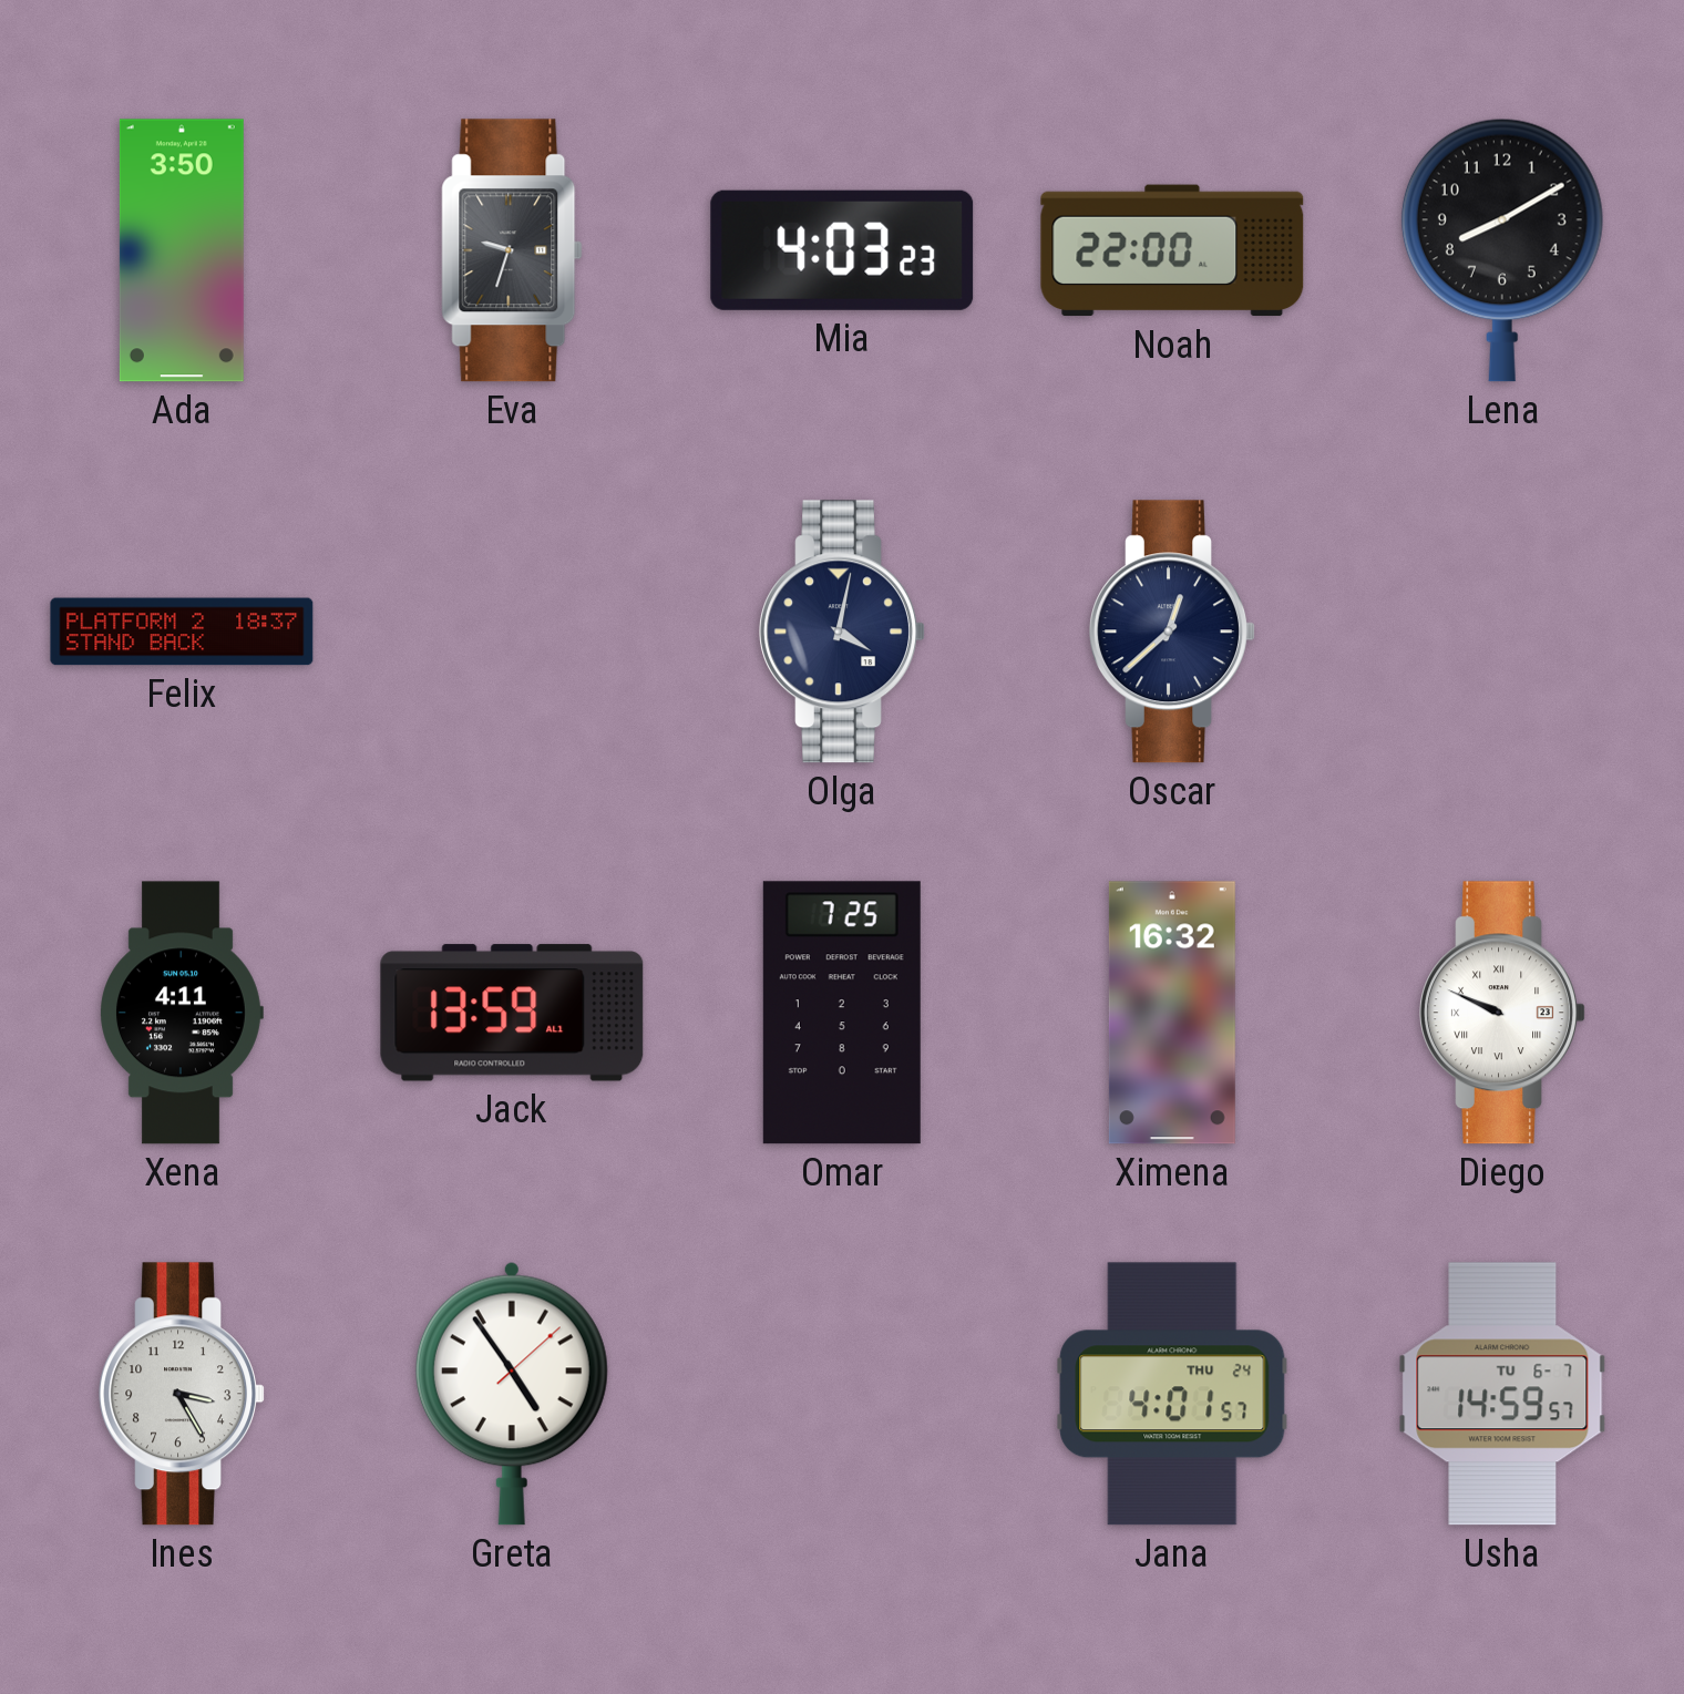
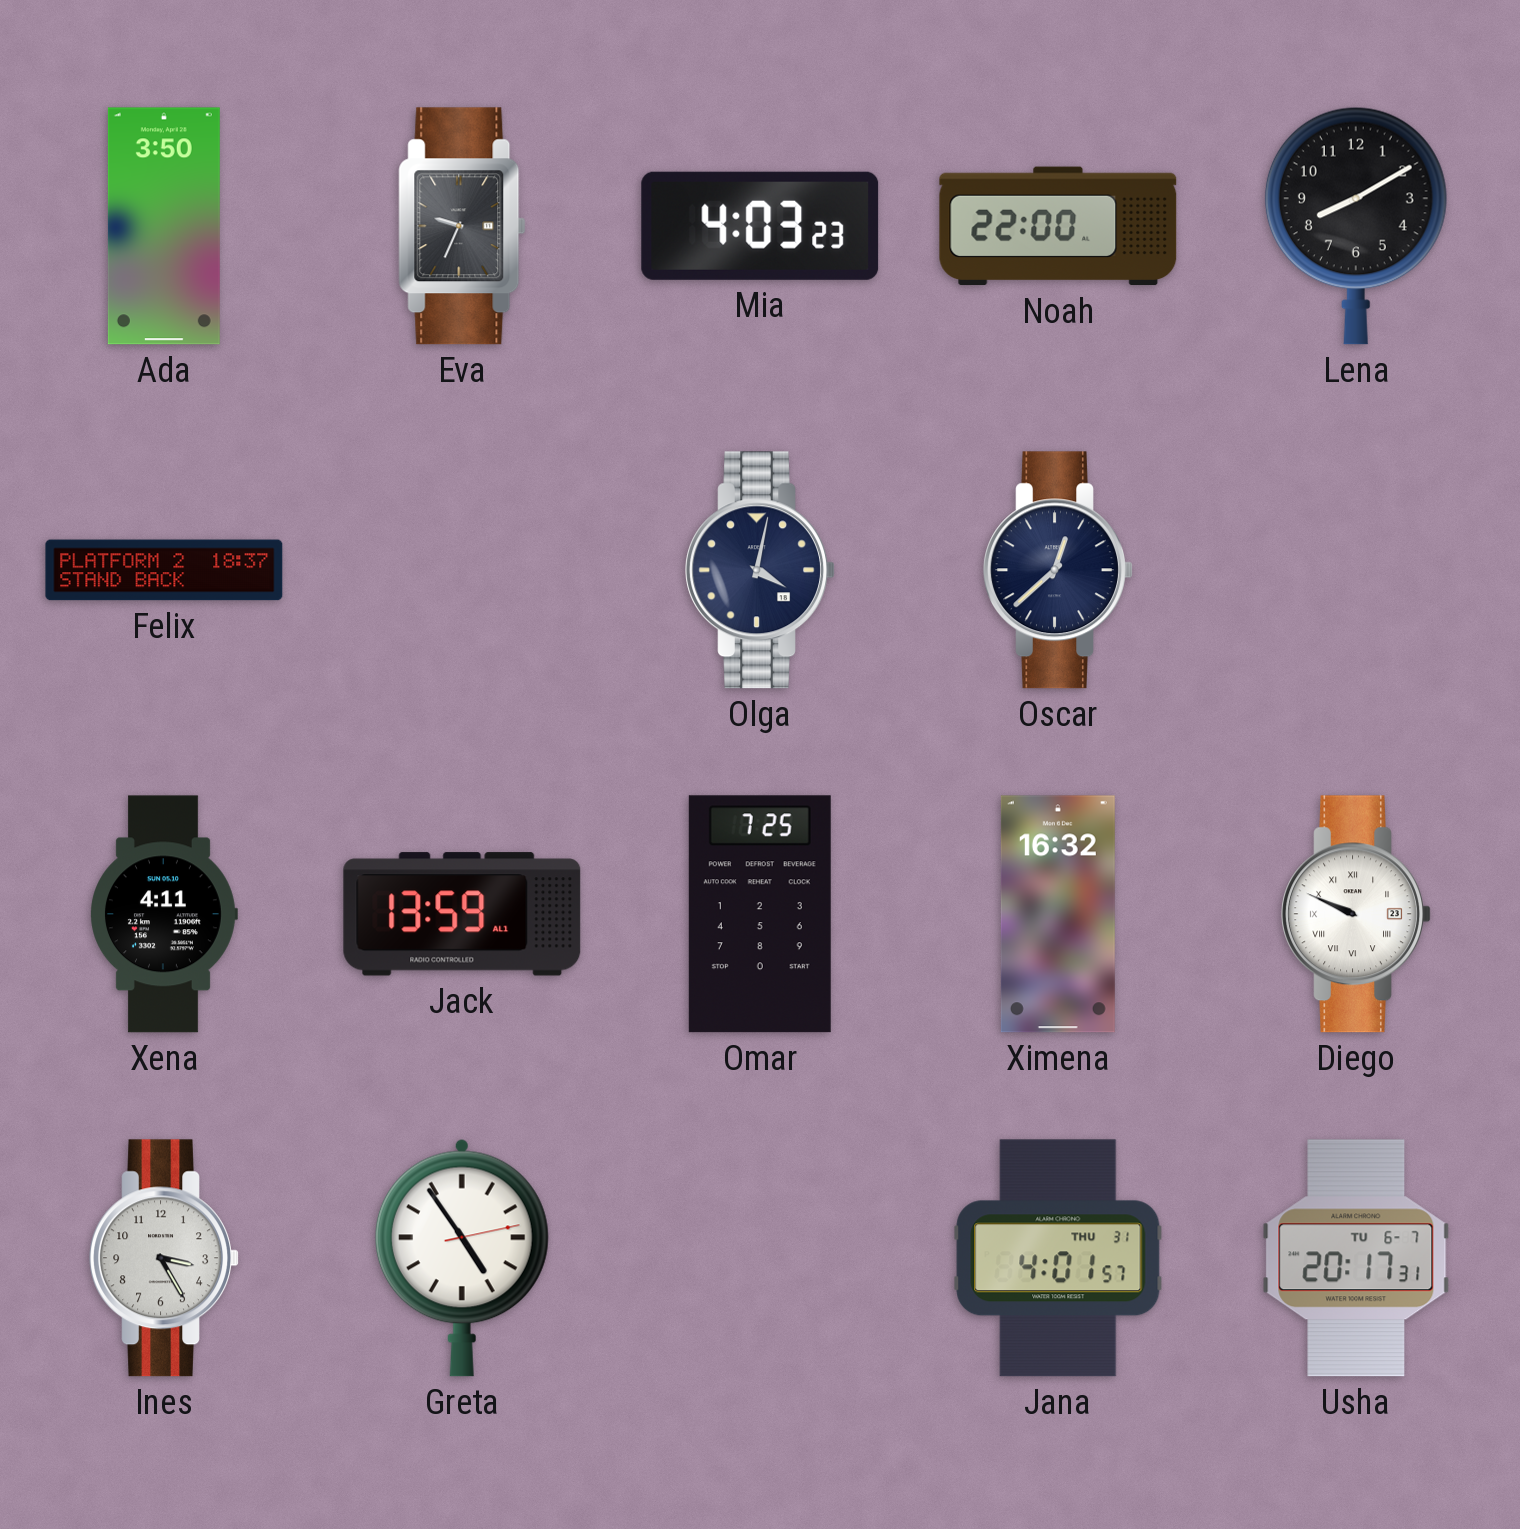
Eva: 9:33 -> 9:34
Greta: 4:54:08 -> 4:54:13
Jana date: THU 24 -> THU 31
Usha: 14:59 -> 20:17
